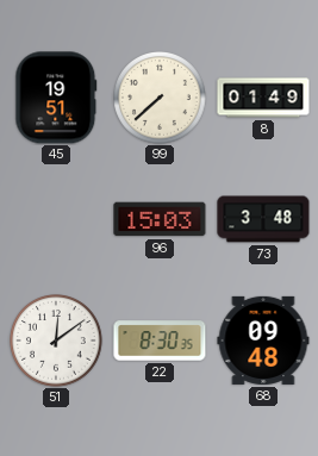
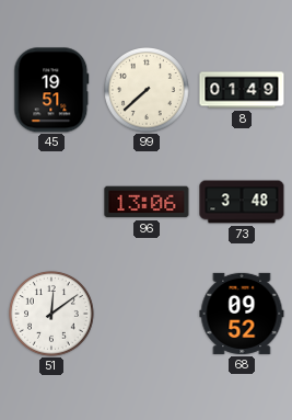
96: 15:03 -> 13:06
22: 8:30 -> none
68: 09:48 -> 09:52
